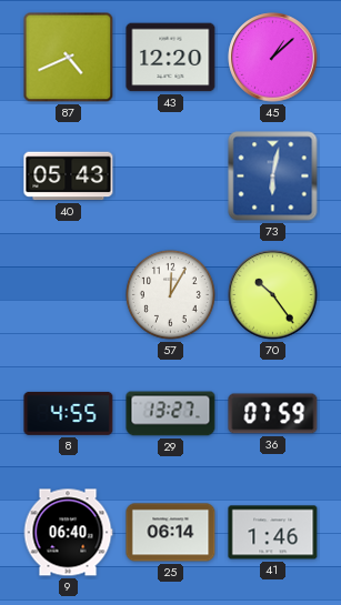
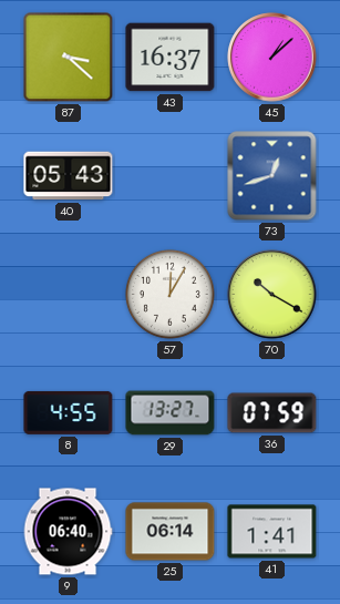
87: 4:41 -> 3:22
43: 12:20 -> 16:37
73: 6:02 -> 12:42
70: 10:24 -> 10:20
41: 1:46 -> 1:41
